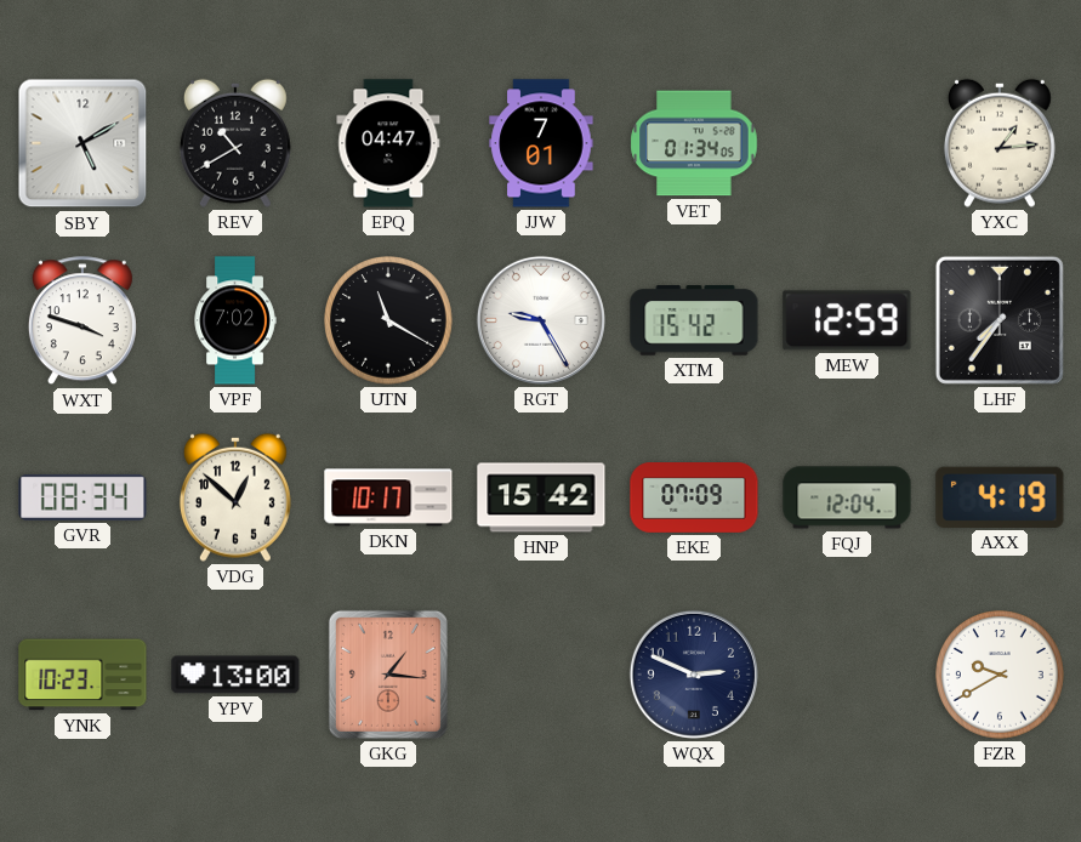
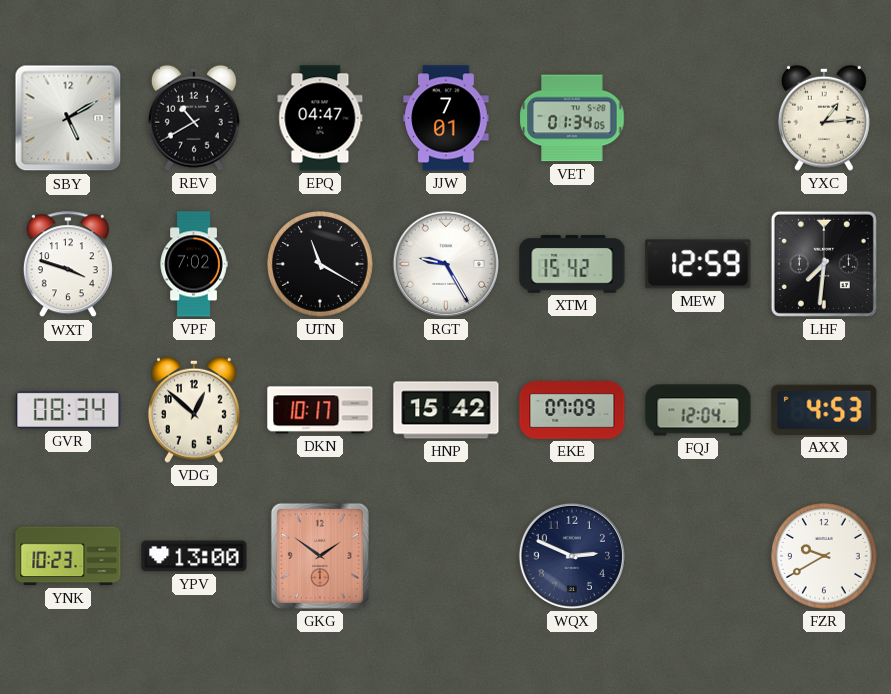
LHF: 7:36 -> 7:31
AXX: 4:19 -> 4:53
GKG: 1:16 -> 1:51
